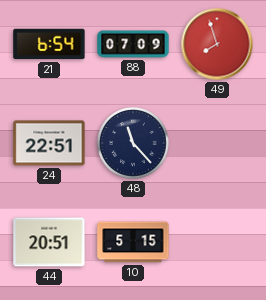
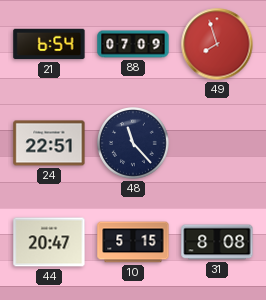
44: 20:51 -> 20:47
31: none -> 8:08
